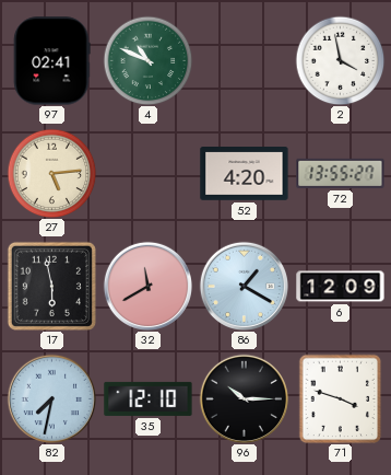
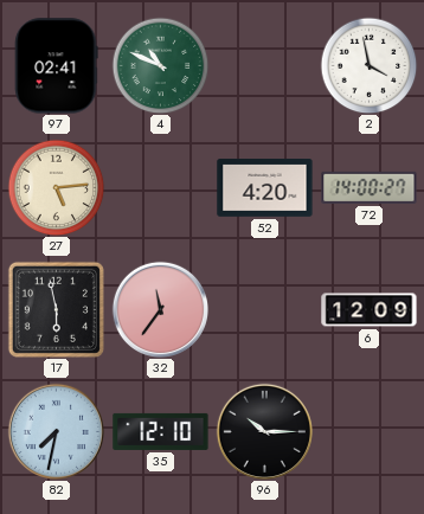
72: 13:55 -> 14:00
32: 11:40 -> 11:36
86: 1:20 -> none
71: 3:48 -> none
